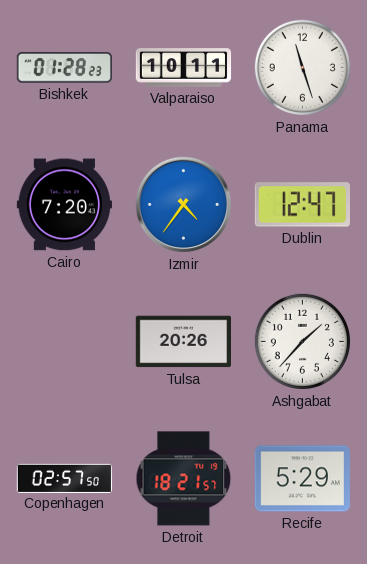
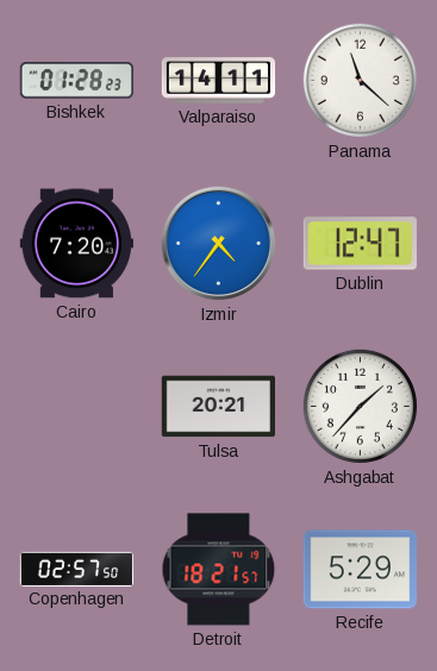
Valparaiso: 10:11 -> 14:11
Panama: 11:27 -> 11:22
Tulsa: 20:26 -> 20:21
